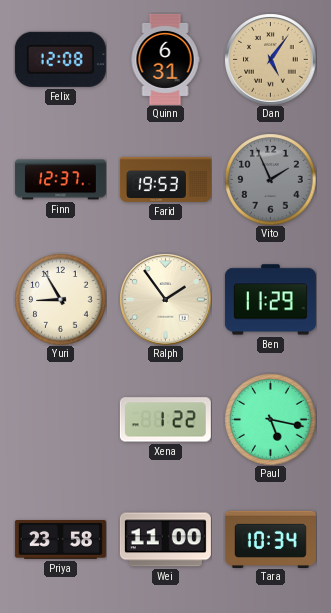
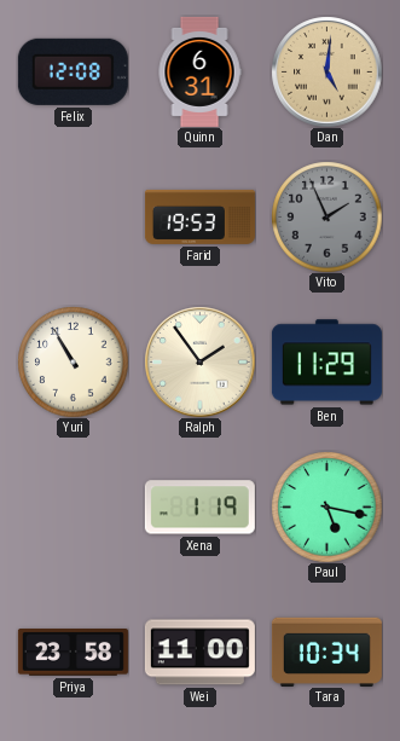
Dan: 5:06 -> 5:01
Finn: 12:37 -> none
Yuri: 8:55 -> 10:55
Xena: 1:22 -> 1:19
